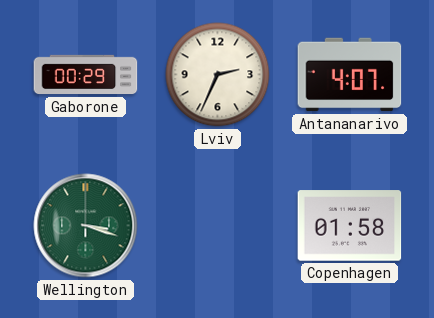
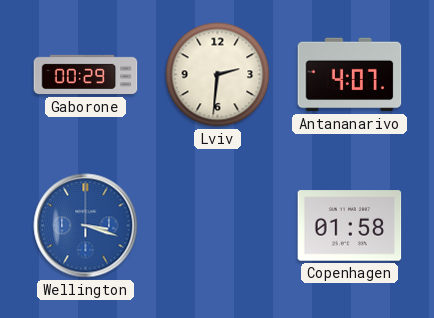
Lviv: 2:34 -> 2:31
Wellington dial: green -> blue
